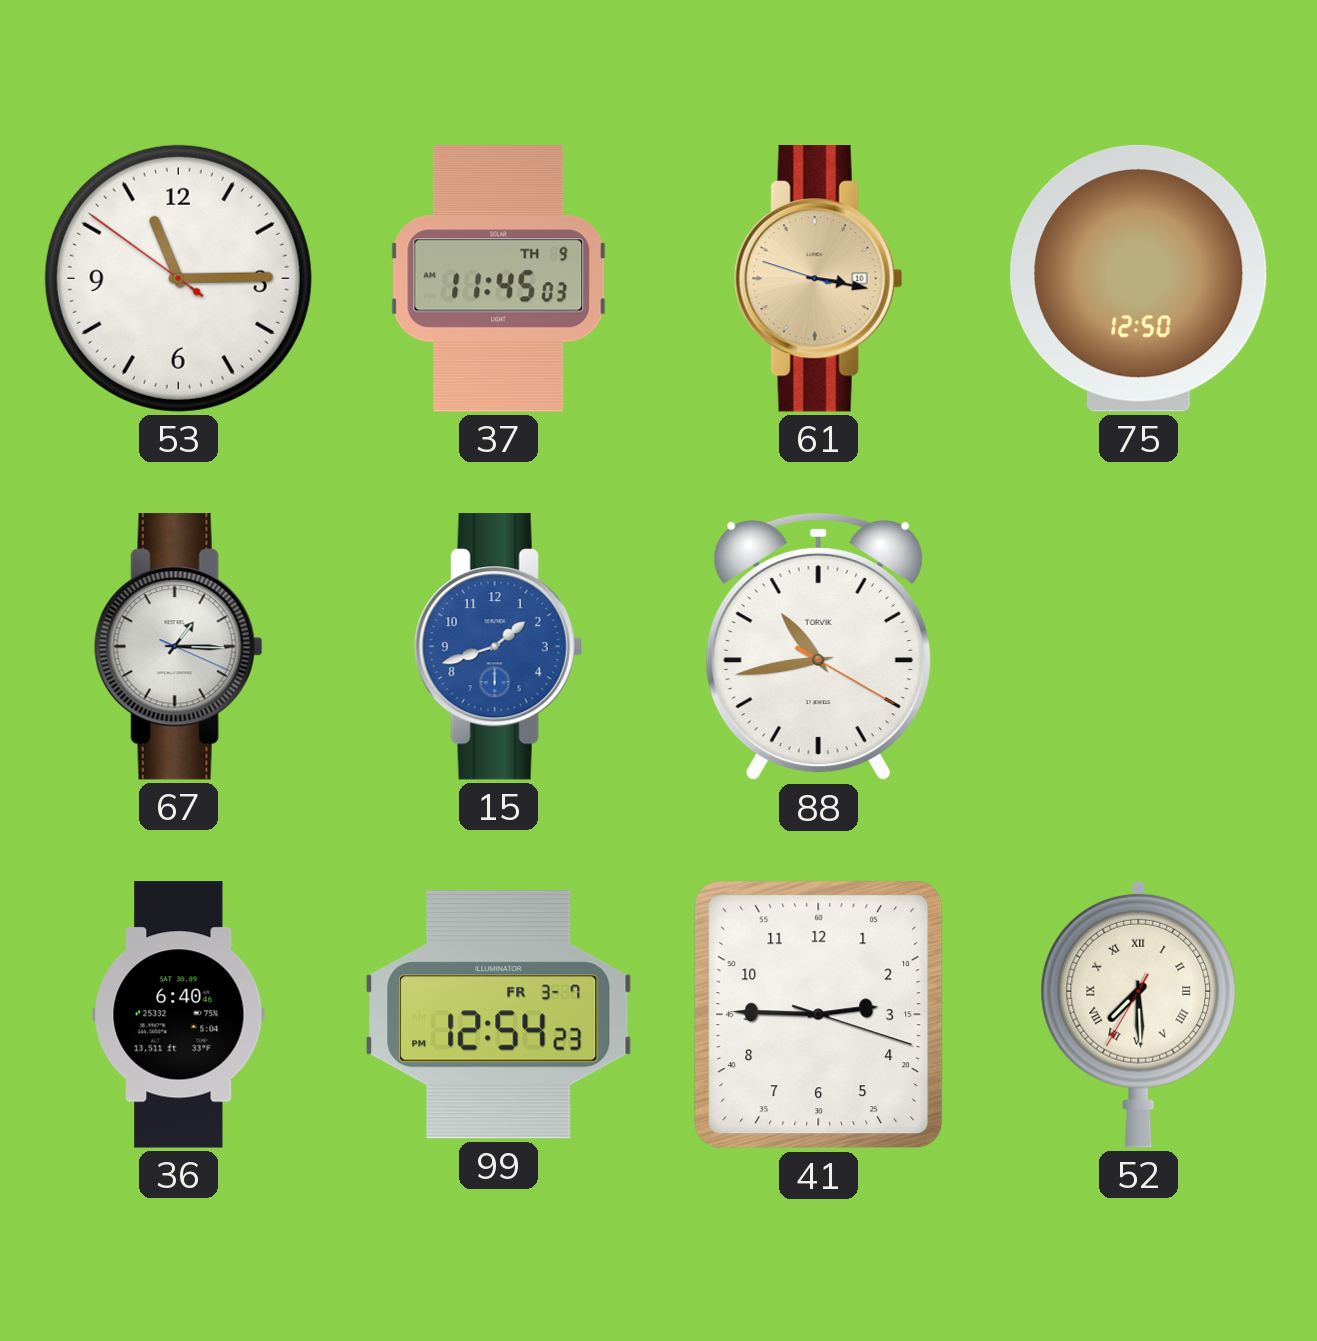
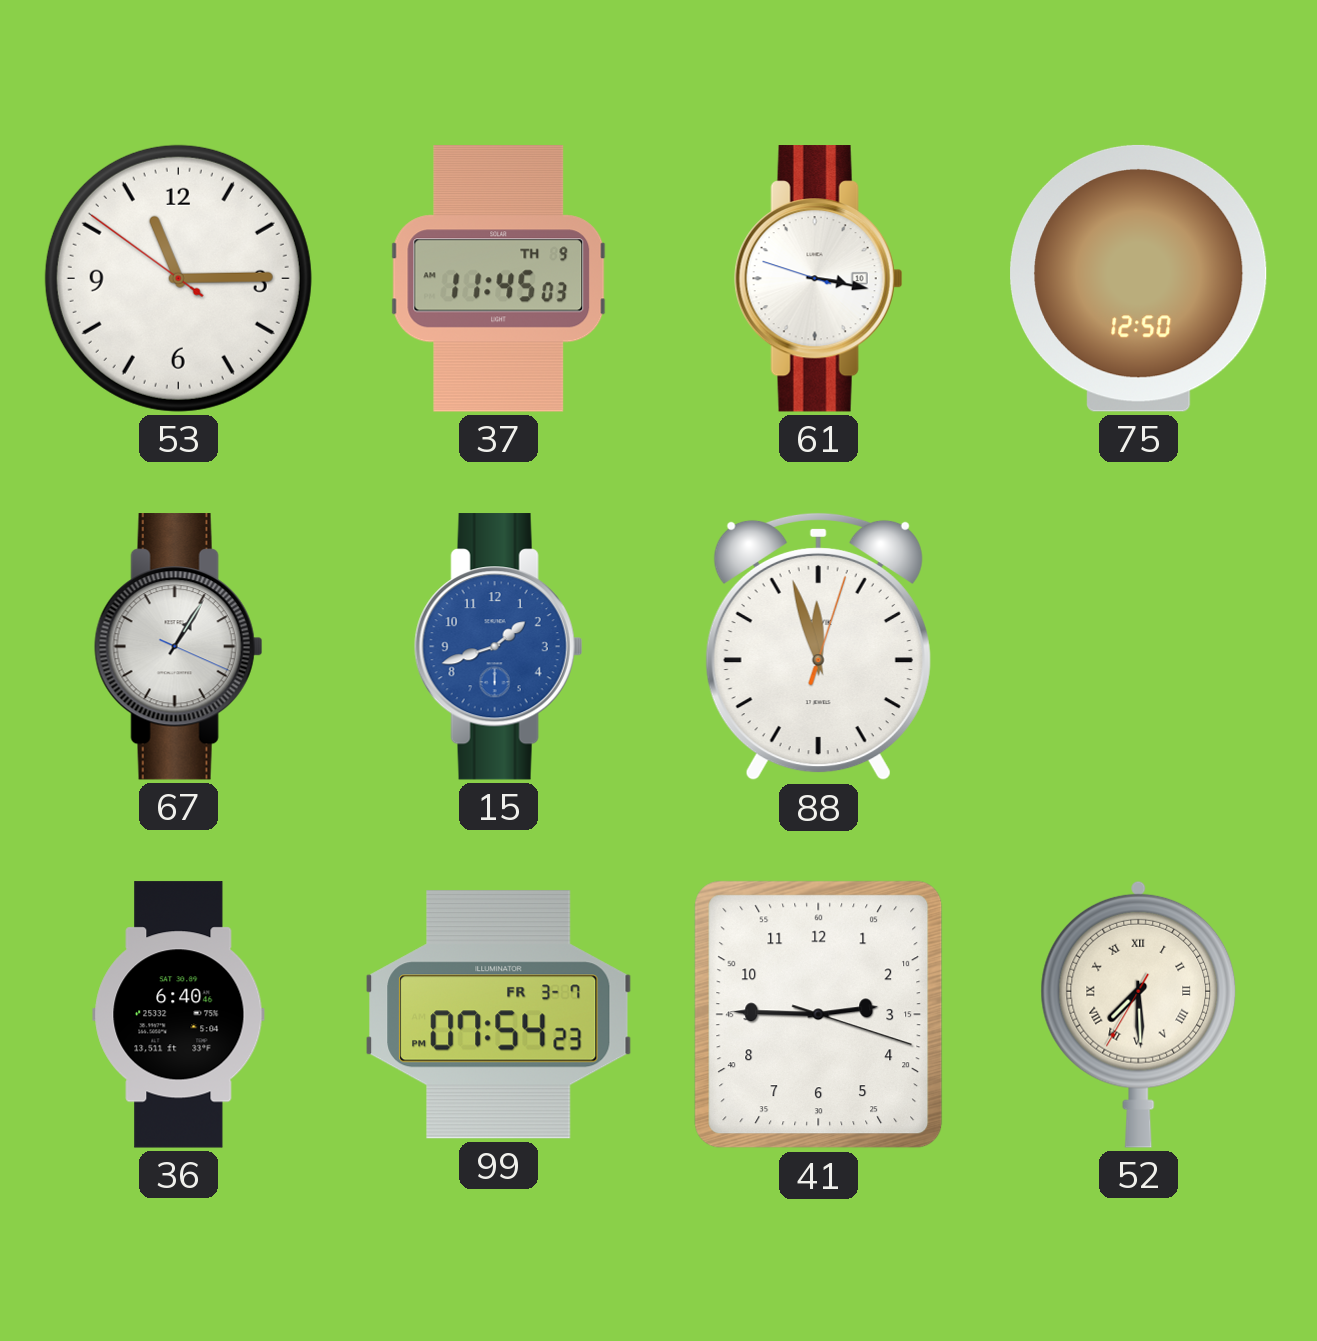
61 dial: champagne -> white
67: 1:15 -> 1:05
88: 10:43 -> 11:57
99: 12:54 -> 07:54
